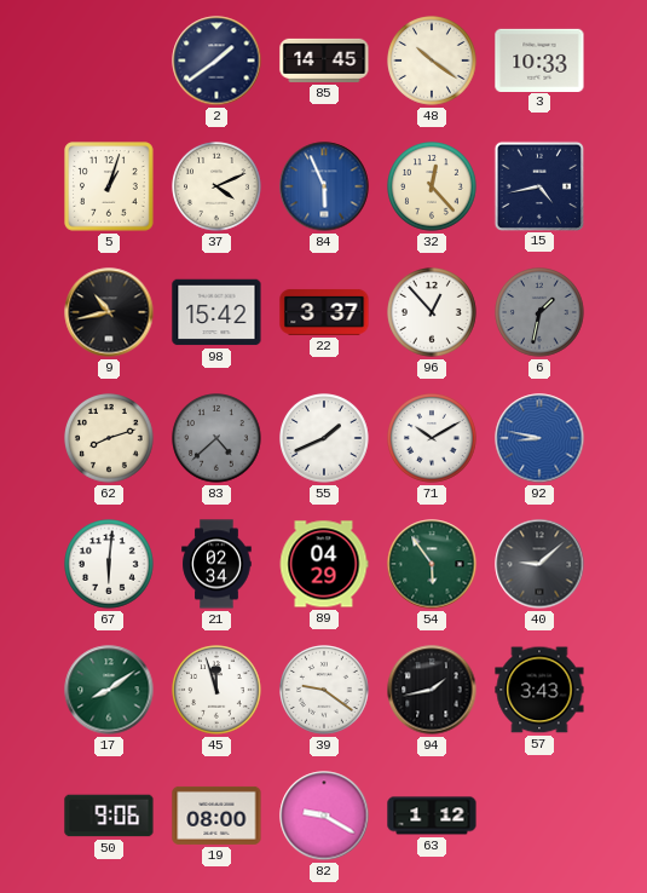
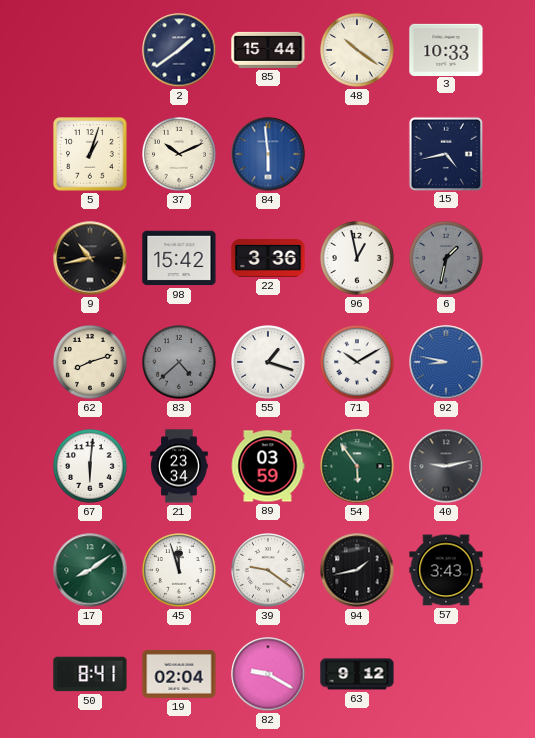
85: 14:45 -> 15:44
37: 4:11 -> 10:11
84: 5:56 -> 5:59
32: 12:23 -> none
22: 3:37 -> 3:36
96: 12:53 -> 12:58
55: 1:41 -> 1:18
21: 02:34 -> 23:34
89: 04:29 -> 03:59
40: 9:08 -> 9:13
50: 9:06 -> 8:41
19: 08:00 -> 02:04
63: 1:12 -> 9:12
